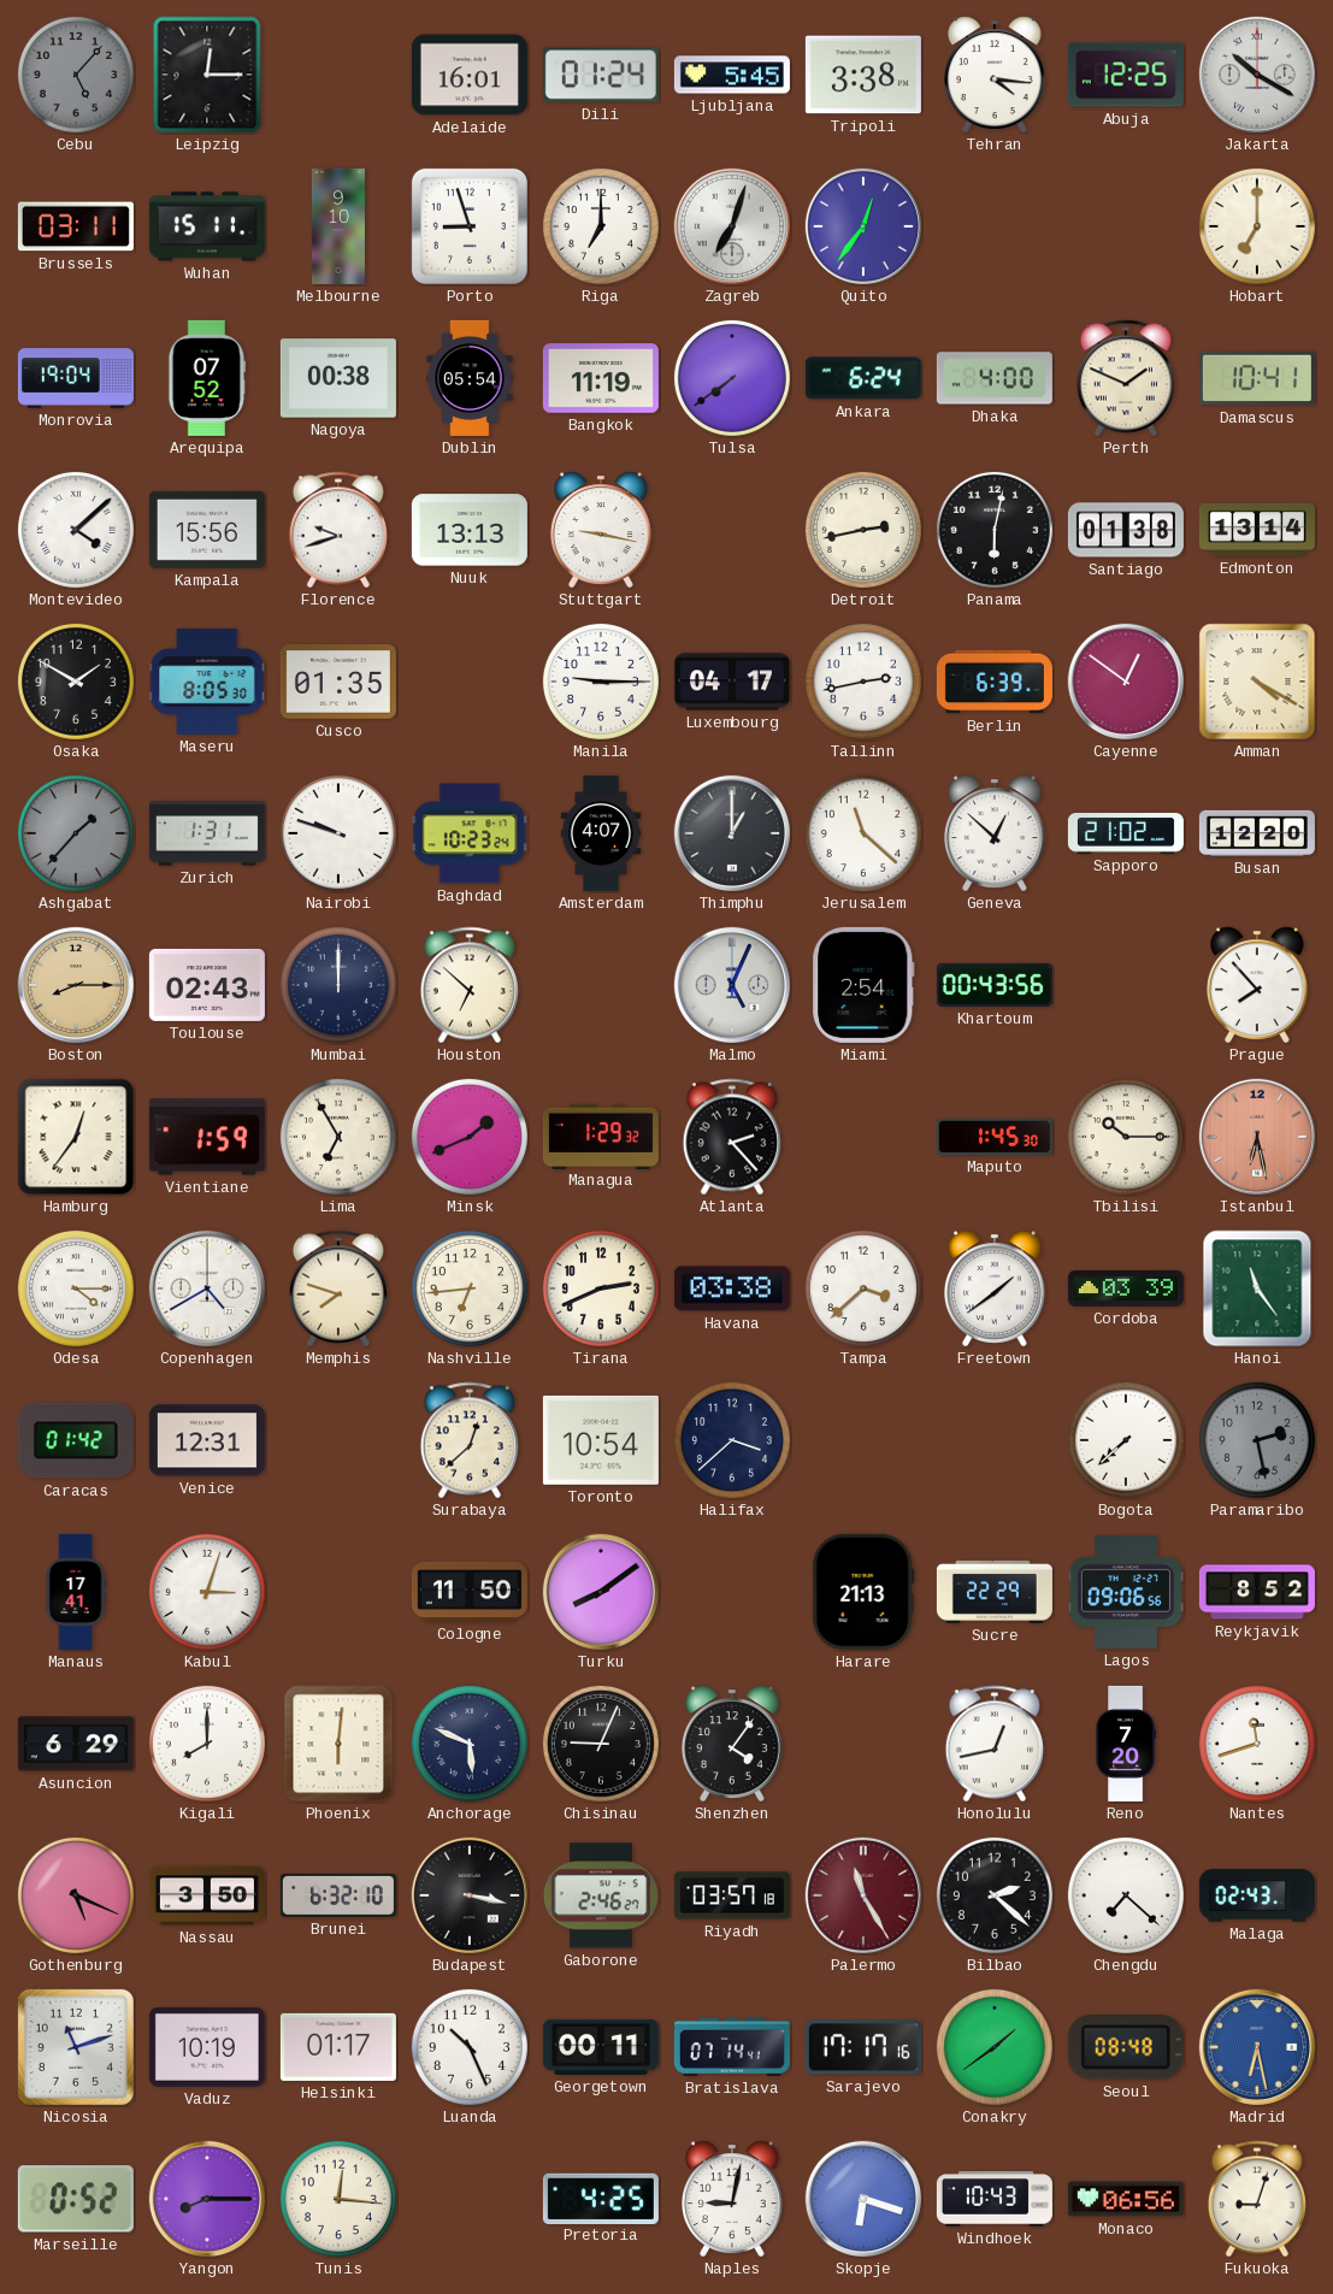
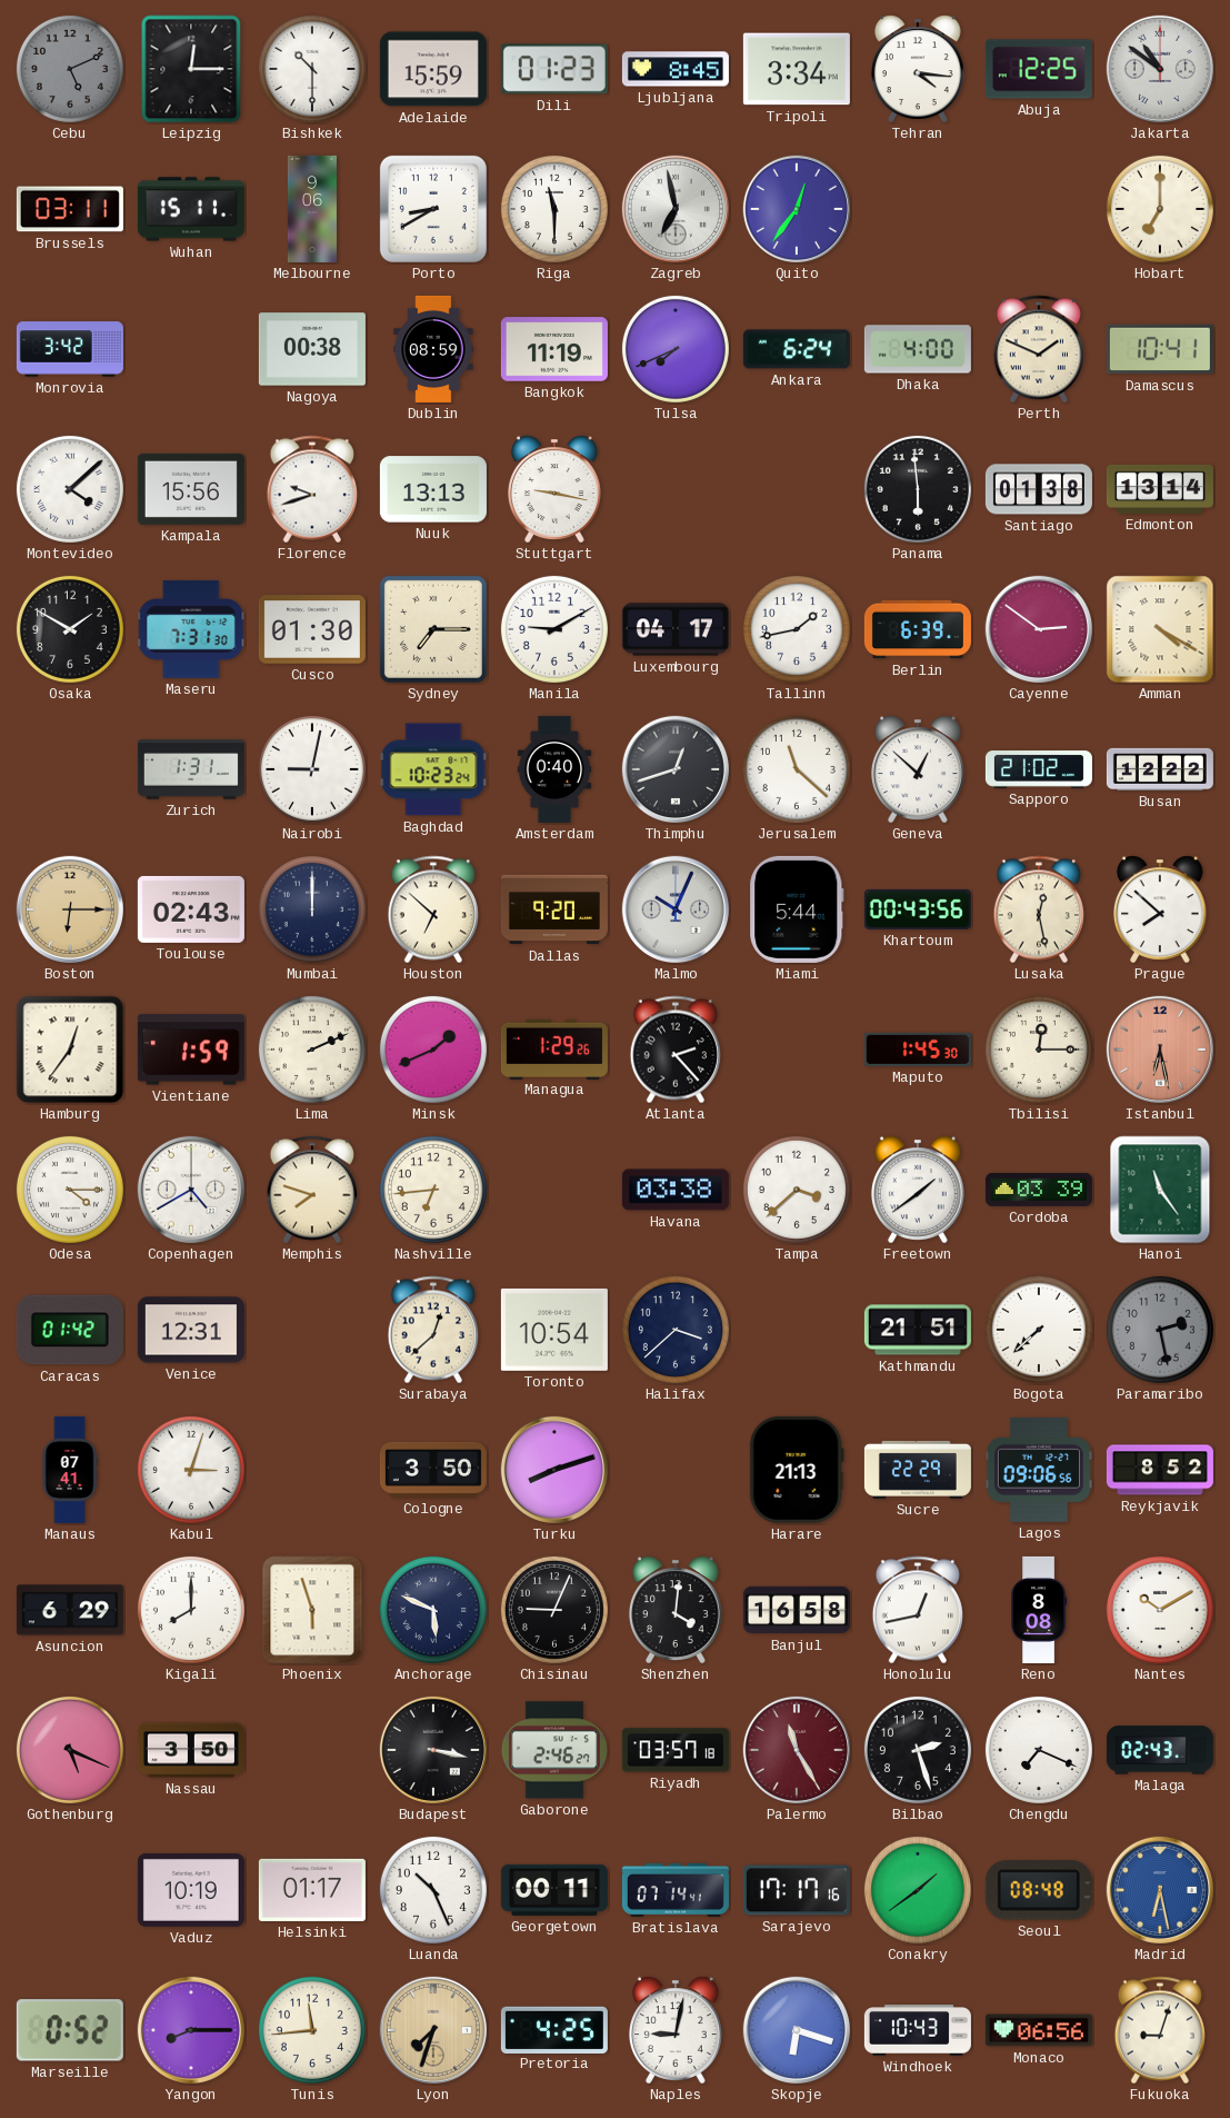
Cebu: 5:07 -> 5:11
Bishkek: none -> 10:30
Adelaide: 16:01 -> 15:59
Dili: 01:24 -> 01:23
Ljubljana: 5:45 -> 8:45
Tripoli: 3:38 -> 3:34
Jakarta: 10:20 -> 10:51
Melbourne: 9:10 -> 9:06
Porto: 8:57 -> 8:40
Riga: 7:00 -> 11:30
Zagreb: 7:03 -> 6:58
Monrovia: 19:04 -> 3:42
Arequipa: 07:52 -> none
Dublin: 05:54 -> 08:59
Tulsa: 7:39 -> 7:41
Detroit: 2:43 -> none
Panama: 6:02 -> 5:59
Maseru: 8:05 -> 7:31
Cusco: 01:35 -> 01:30
Sydney: none -> 7:15
Manila: 9:15 -> 9:10
Tallinn: 2:43 -> 1:43
Cayenne: 12:51 -> 2:51
Ashgabat: 1:37 -> none
Nairobi: 9:48 -> 9:02
Amsterdam: 4:07 -> 0:40
Thimphu: 1:00 -> 12:42
Busan: 12:20 -> 12:22
Boston: 8:15 -> 6:15
Dallas: none -> 9:20
Malmo: 5:04 -> 10:04
Miami: 2:54 -> 5:44
Lusaka: none -> 12:28
Prague: 7:53 -> 7:52
Lima: 6:55 -> 2:11
Managua: 1:29:32 -> 1:29:26
Tbilisi: 10:15 -> 12:15
Tirana: 2:41 -> none
Kathmandu: none -> 21:51
Manaus: 17:41 -> 07:41
Cologne: 11:50 -> 3:50
Turku: 8:09 -> 8:12
Phoenix: 6:01 -> 5:57
Shenzhen: 4:06 -> 4:01
Banjul: none -> 16:58
Reno: 7:20 -> 8:08
Nantes: 11:42 -> 10:10
Brunei: 6:32 -> none
Bilbao: 2:22 -> 2:27
Chengdu: 7:22 -> 7:19
Nicosia: 11:12 -> none
Tunis: 12:16 -> 11:44
Lyon: none -> 7:33
